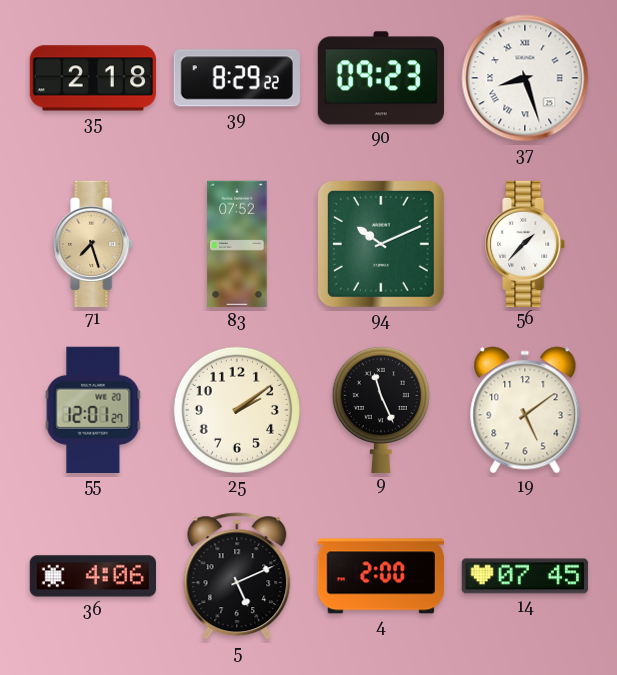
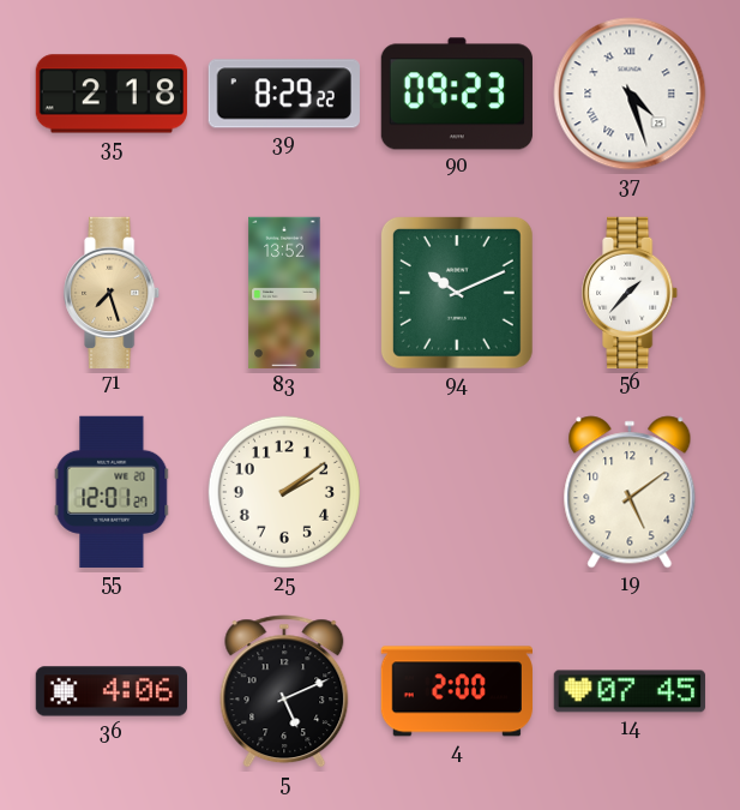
37: 8:27 -> 4:27
83: 07:52 -> 13:52
9: 11:26 -> none
